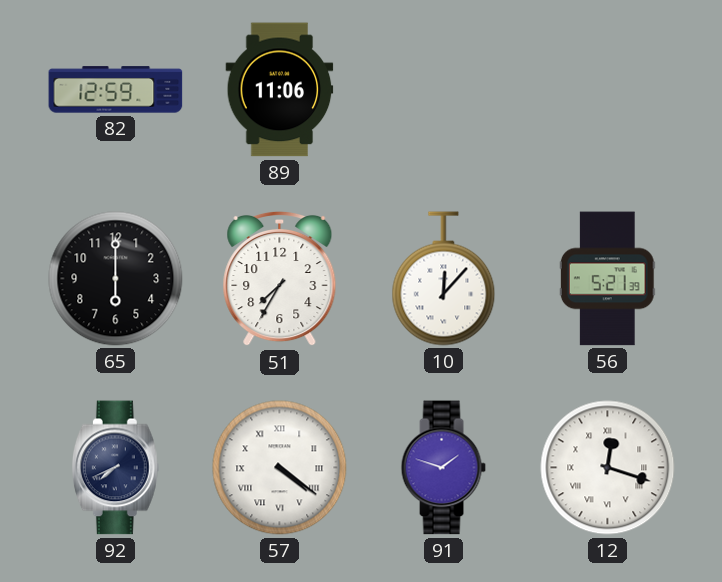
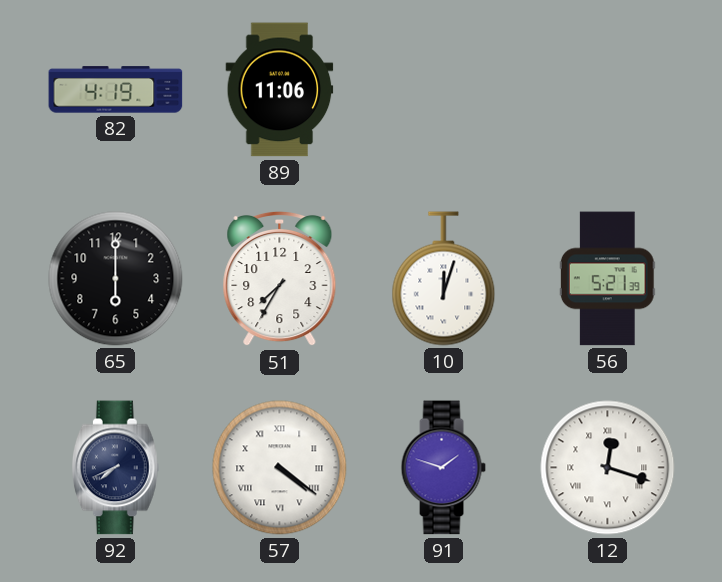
82: 12:59 -> 4:19
10: 12:07 -> 12:03
